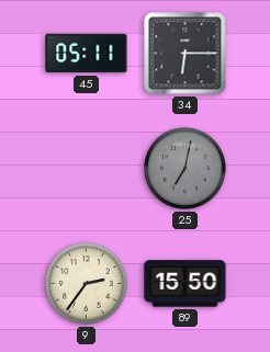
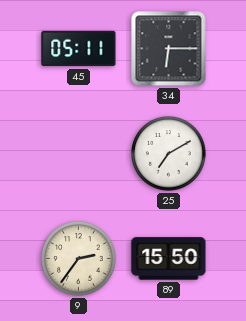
25: 7:02 -> 7:10
25 dial: grey -> white
